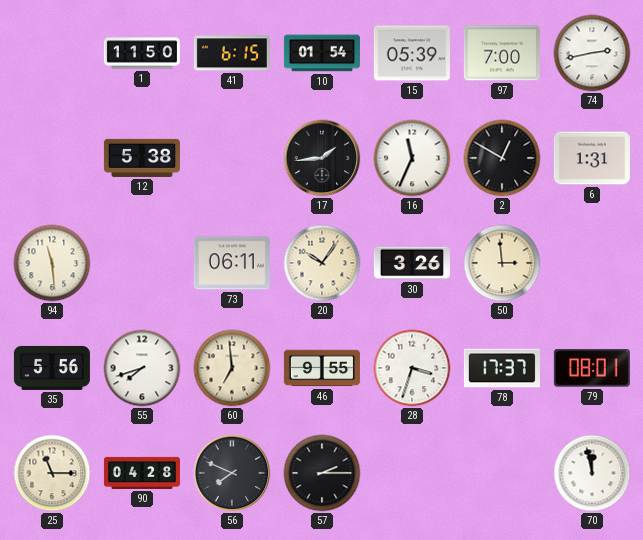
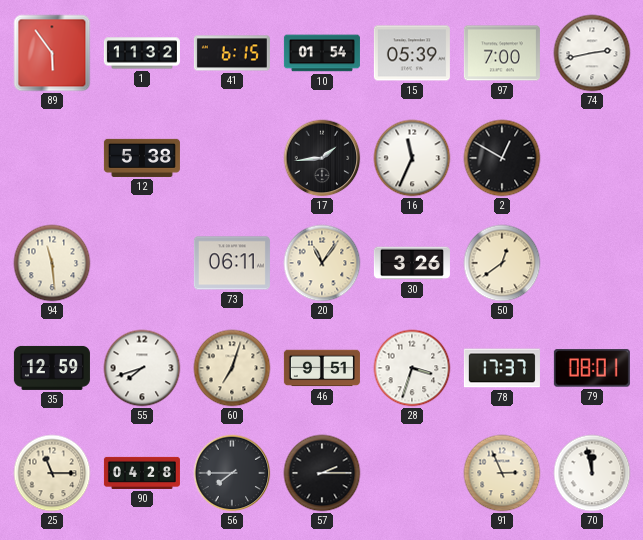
89: none -> 5:54
1: 11:50 -> 11:32
6: 1:31 -> none
20: 10:06 -> 11:06
50: 2:59 -> 12:39
35: 5:56 -> 12:59
60: 6:59 -> 7:03
46: 9:55 -> 9:51
56: 7:49 -> 7:45
91: none -> 2:56
